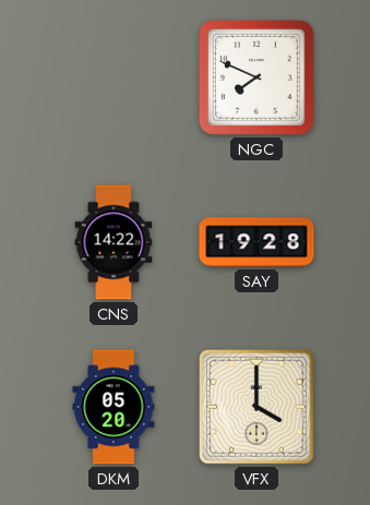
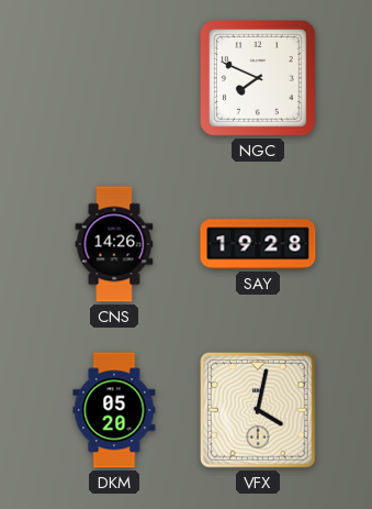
CNS: 14:22 -> 14:26
VFX: 4:00 -> 4:02
